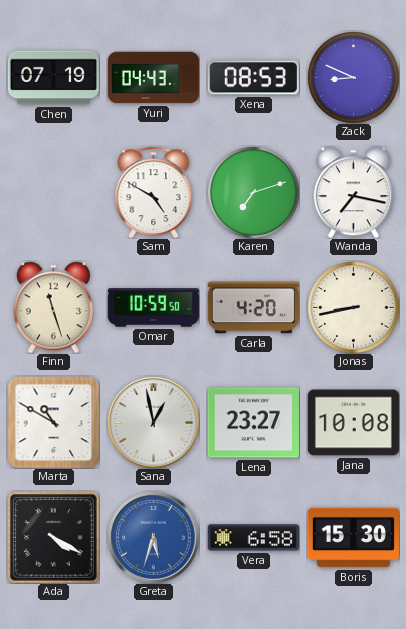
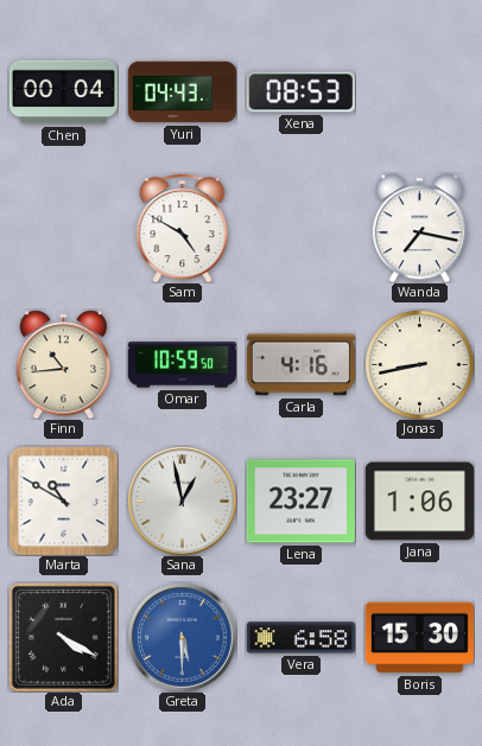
Chen: 07:19 -> 00:04
Zack: 8:49 -> none
Karen: 7:12 -> none
Finn: 11:27 -> 10:44
Carla: 4:20 -> 4:16
Jana: 10:08 -> 1:06
Greta: 5:33 -> 5:30
